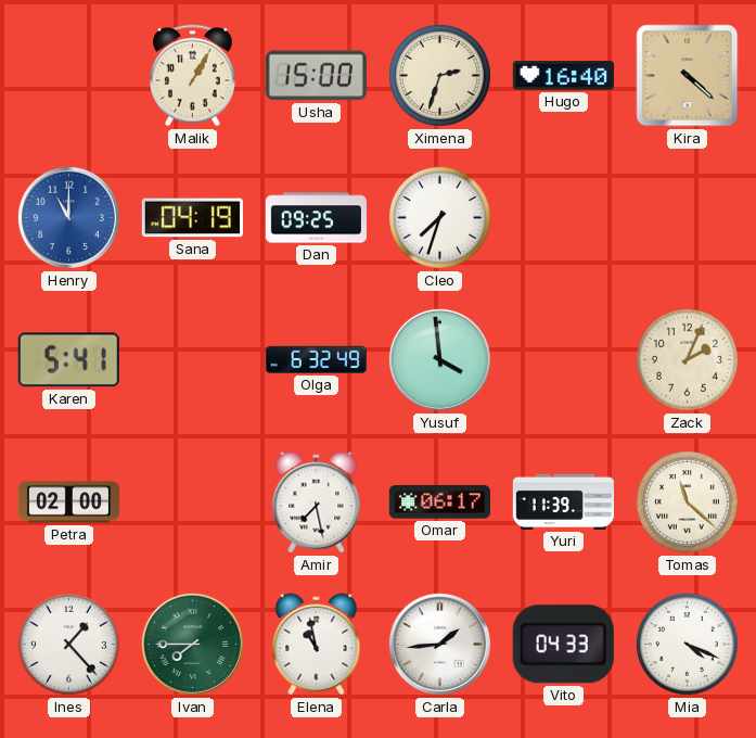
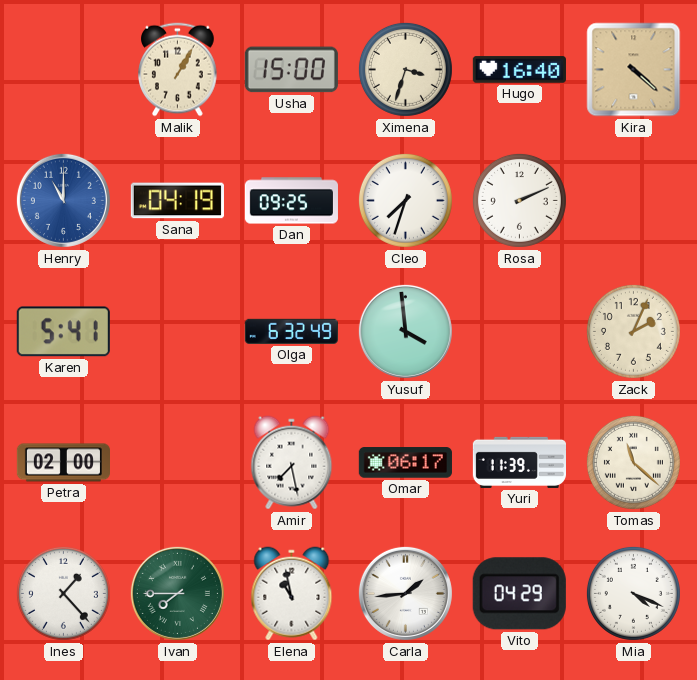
Ximena: 2:33 -> 3:33
Rosa: none -> 2:11
Vito: 04:33 -> 04:29
